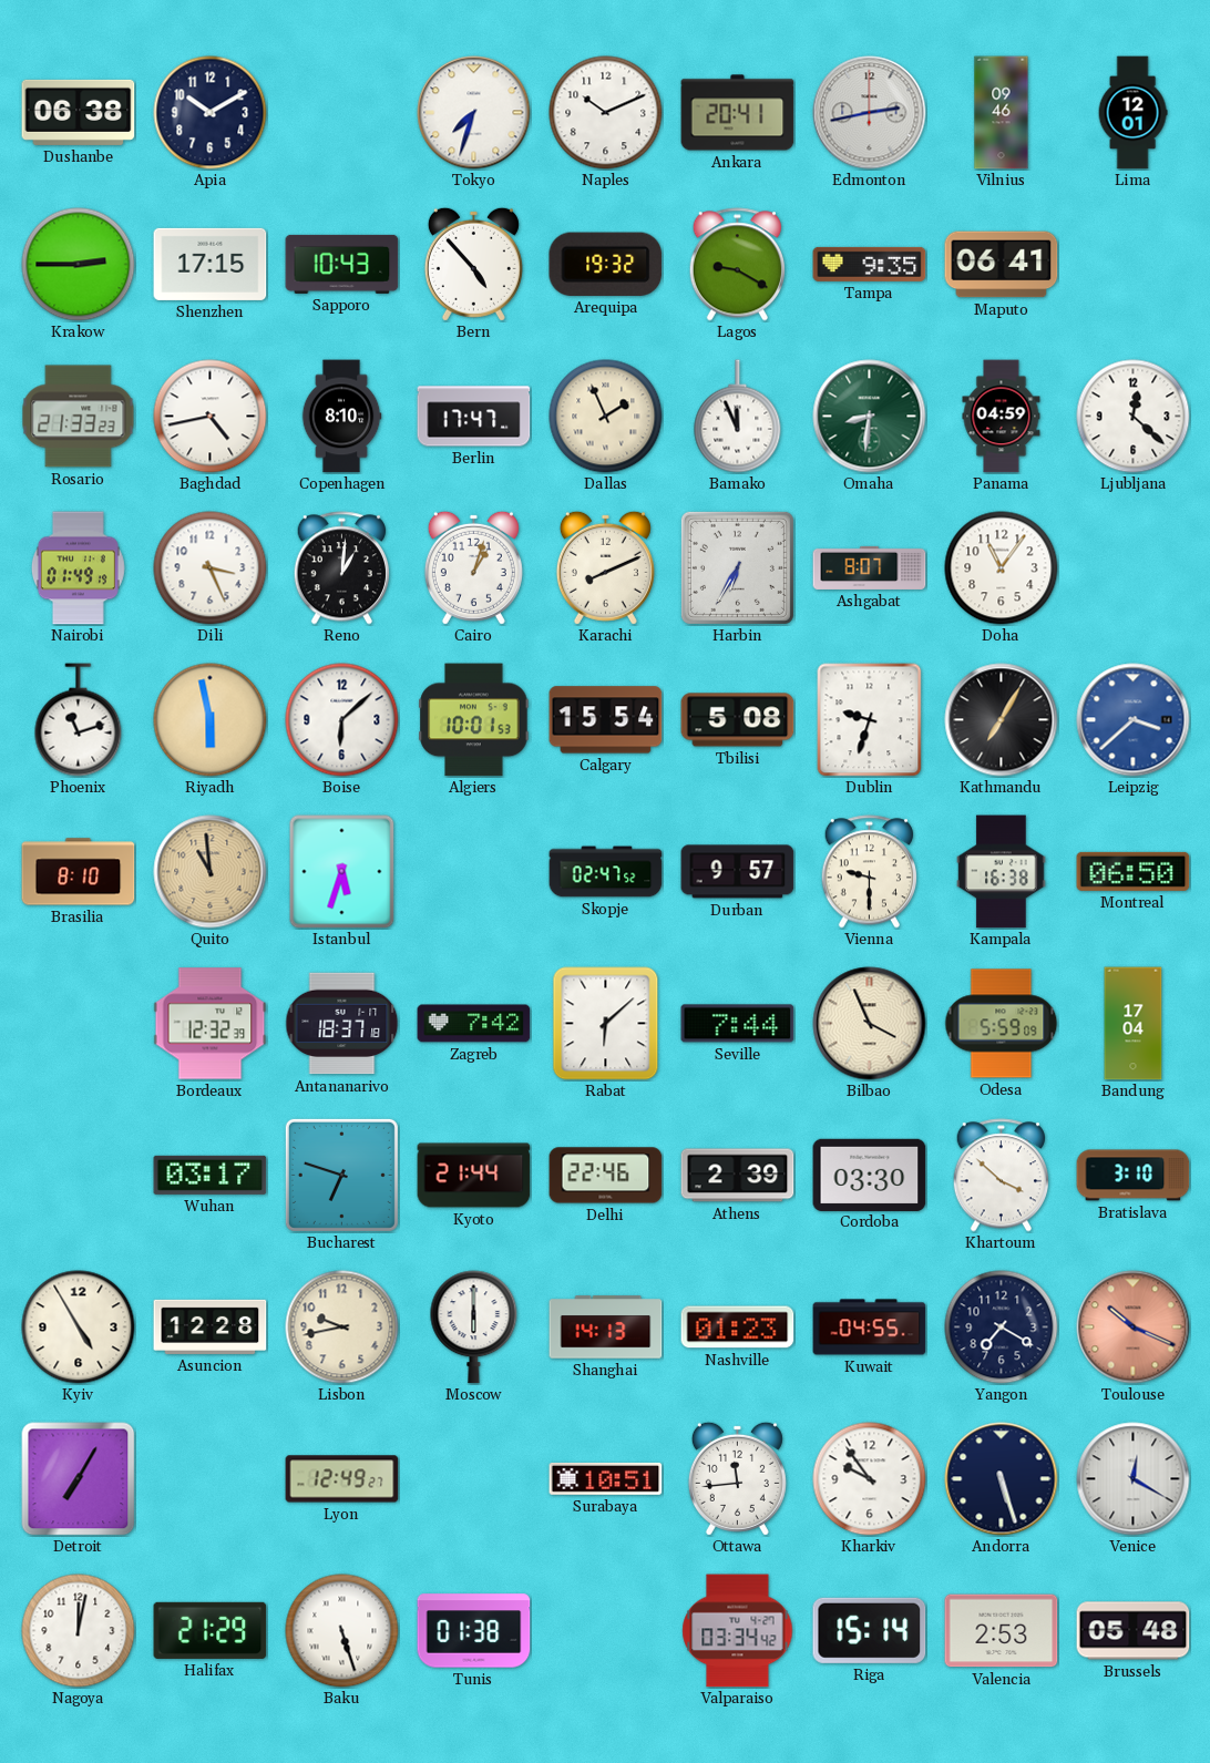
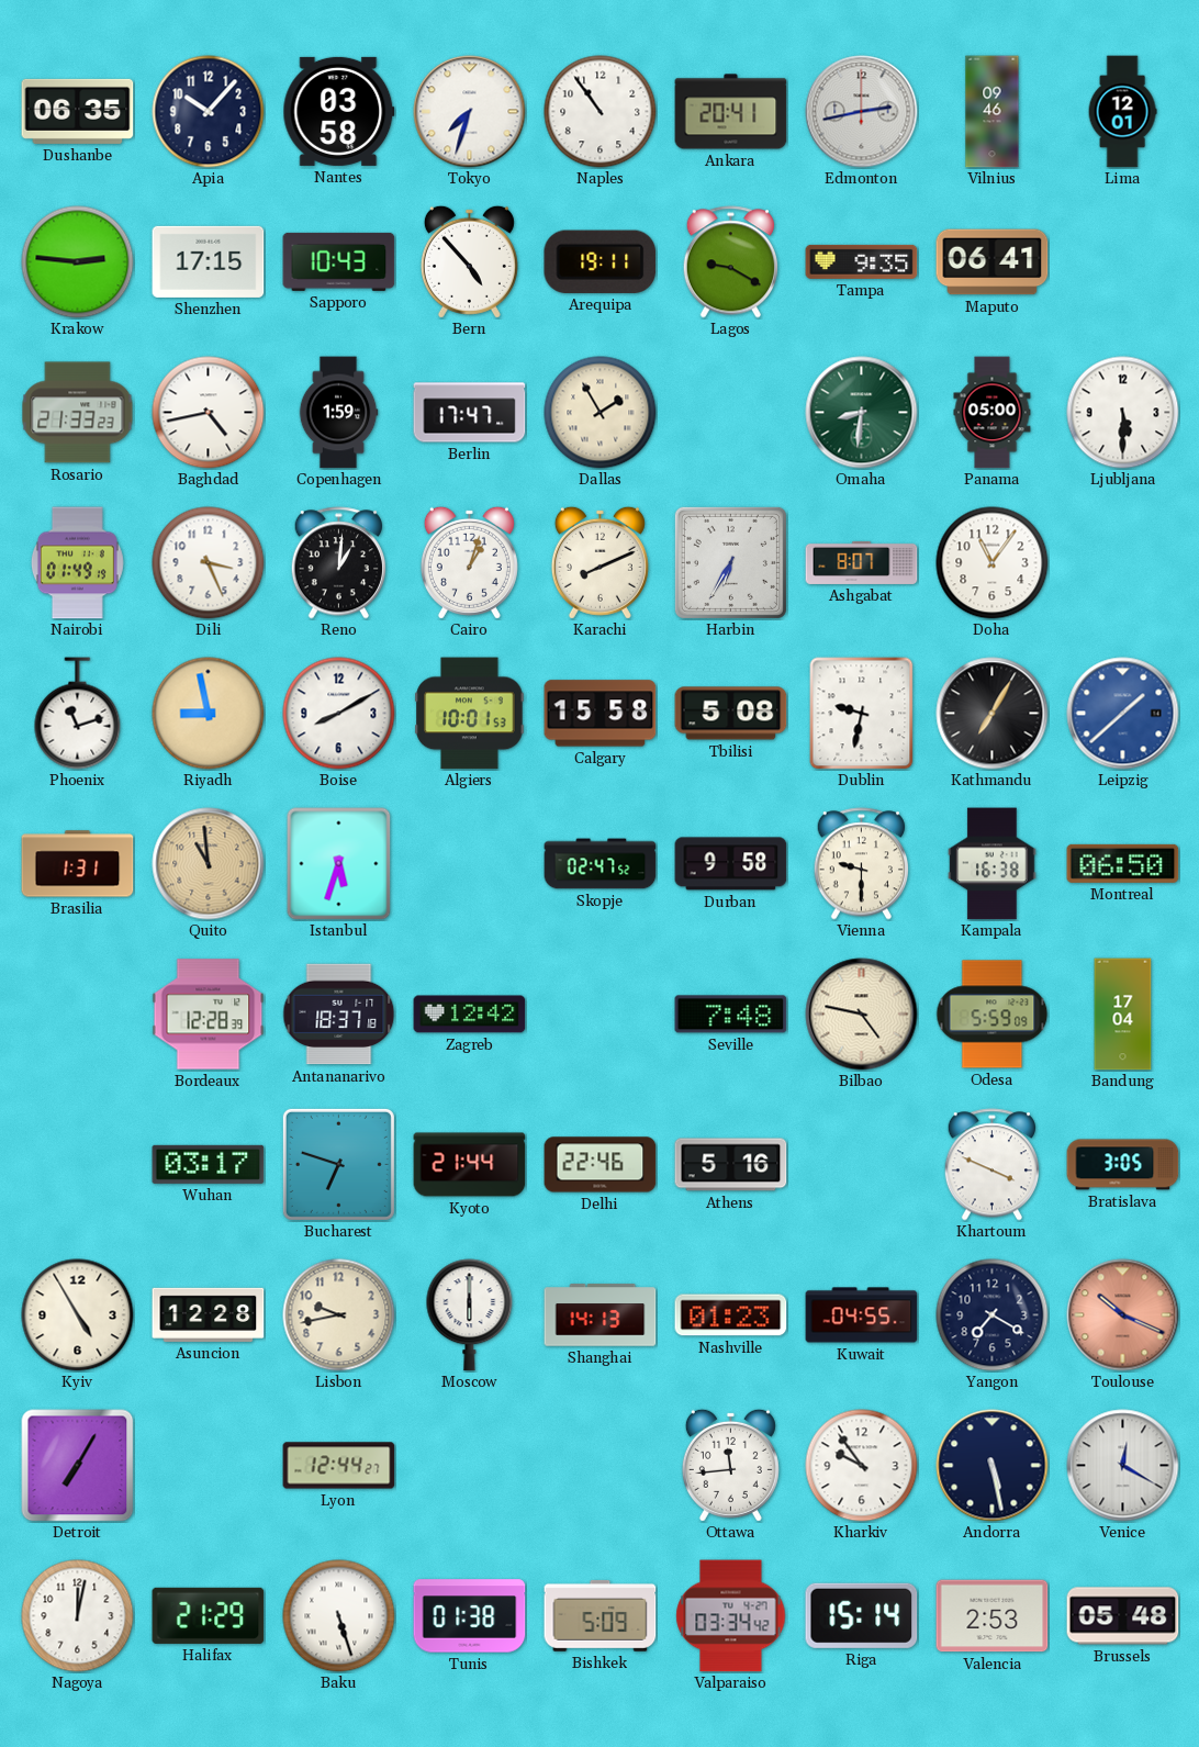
Dushanbe: 06:38 -> 06:35
Apia: 10:10 -> 10:07
Nantes: none -> 03:58
Naples: 10:11 -> 10:54
Krakow: 2:45 -> 2:46
Arequipa: 19:32 -> 19:11
Copenhagen: 8:10 -> 1:59
Dallas: 1:56 -> 1:55
Bamako: 11:56 -> none
Panama: 04:59 -> 05:00
Ljubljana: 12:22 -> 5:30
Riyadh: 5:58 -> 8:58
Boise: 6:08 -> 8:10
Calgary: 15:54 -> 15:58
Dublin: 9:33 -> 9:32
Leipzig: 3:38 -> 1:38
Brasilia: 8:10 -> 1:31
Durban: 9:57 -> 9:58
Bordeaux: 12:32 -> 12:28
Zagreb: 7:42 -> 12:42
Rabat: 6:08 -> none
Seville: 7:44 -> 7:48
Bilbao: 3:56 -> 4:47
Athens: 2:39 -> 5:16
Cordoba: 03:30 -> none
Khartoum: 3:52 -> 3:49
Bratislava: 3:10 -> 3:05
Lyon: 12:49 -> 12:44
Surabaya: 10:51 -> none
Andorra: 5:27 -> 5:28
Bishkek: none -> 5:09
